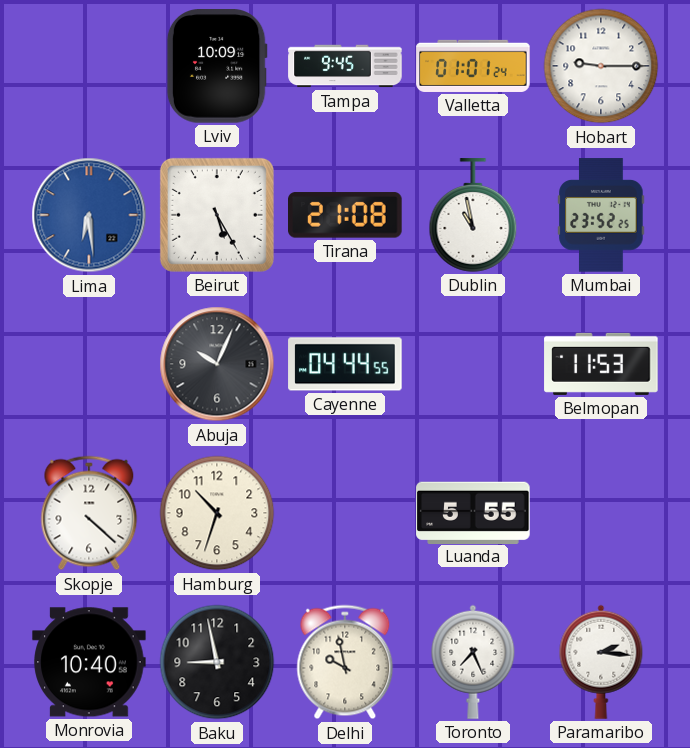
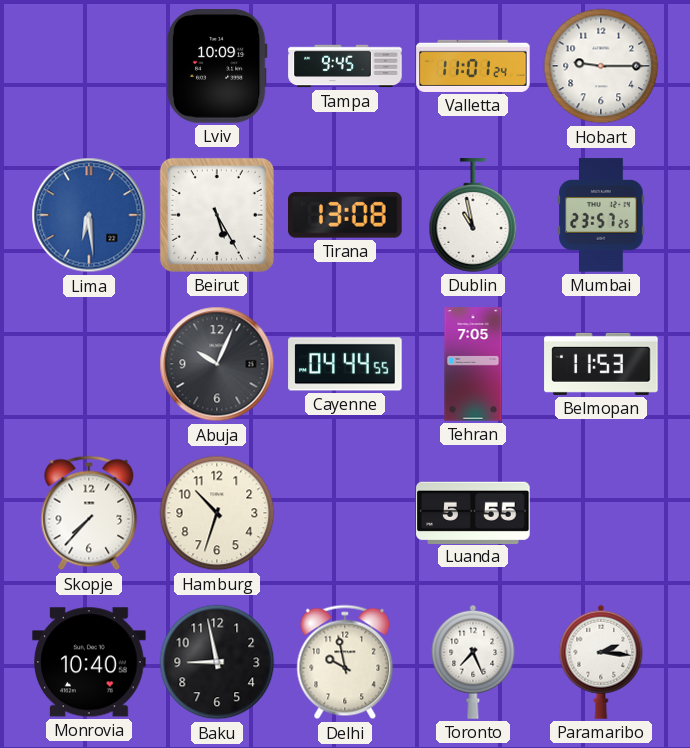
Valletta: 01:01 -> 11:01
Tirana: 21:08 -> 13:08
Mumbai: 23:52 -> 23:57
Tehran: none -> 7:05
Skopje: 4:22 -> 7:37
